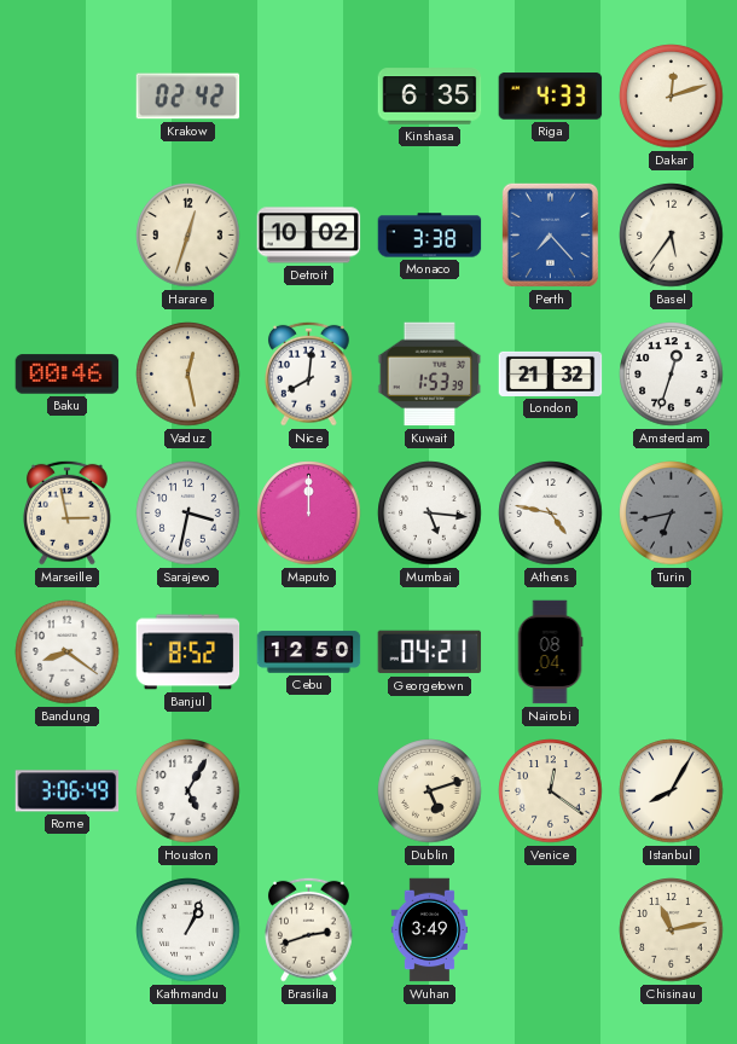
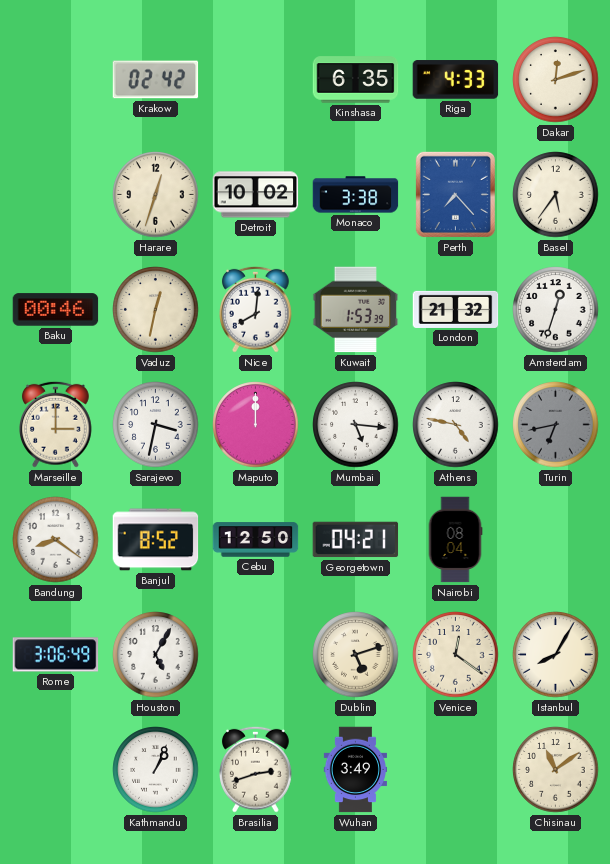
Vaduz: 12:28 -> 12:32
Marseille: 2:58 -> 3:00
Chisinau: 11:13 -> 11:09
